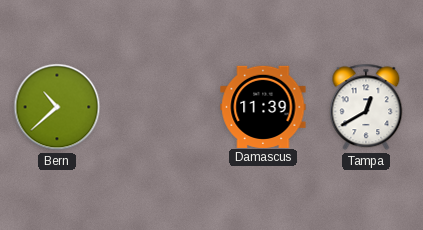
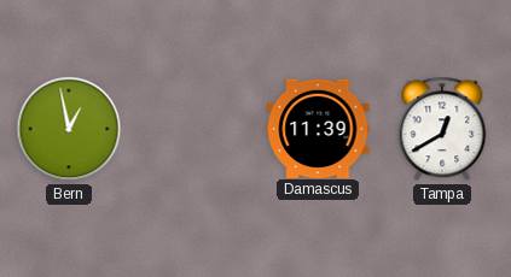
Bern: 10:38 -> 12:58
